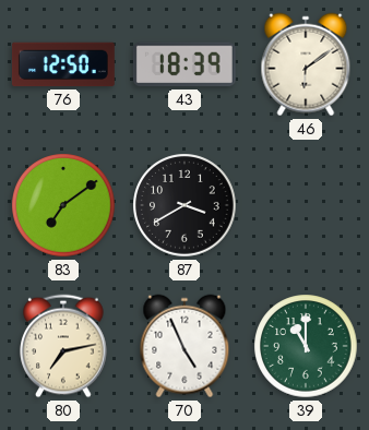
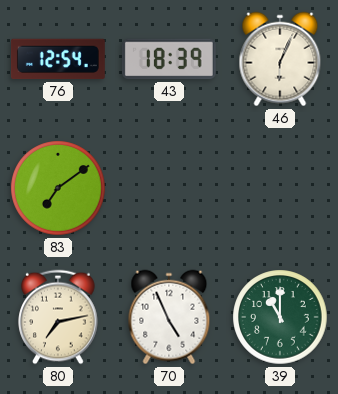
76: 12:50 -> 12:54
46: 6:09 -> 6:04
87: 3:40 -> none
